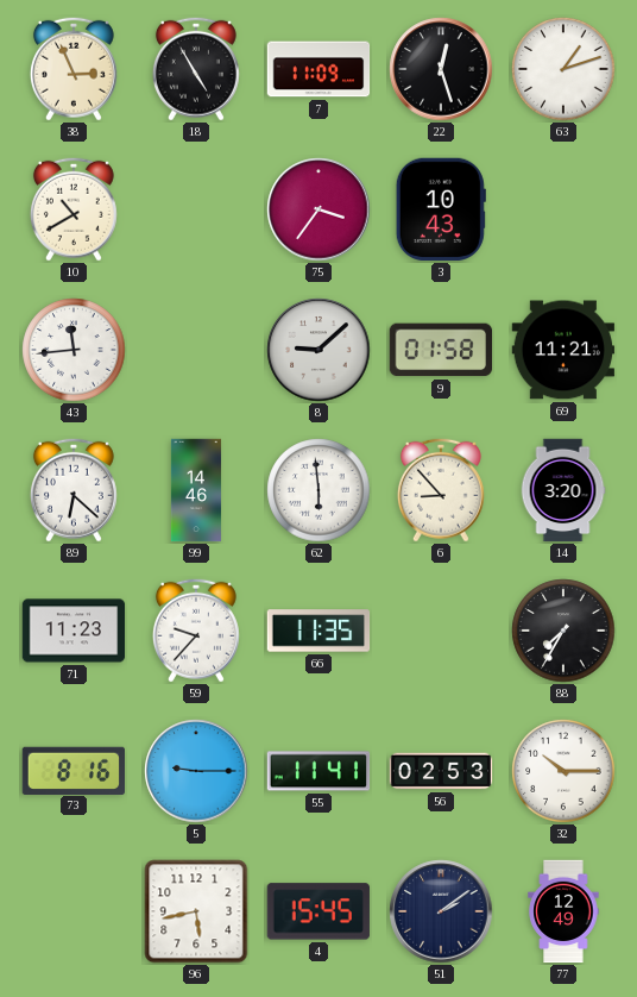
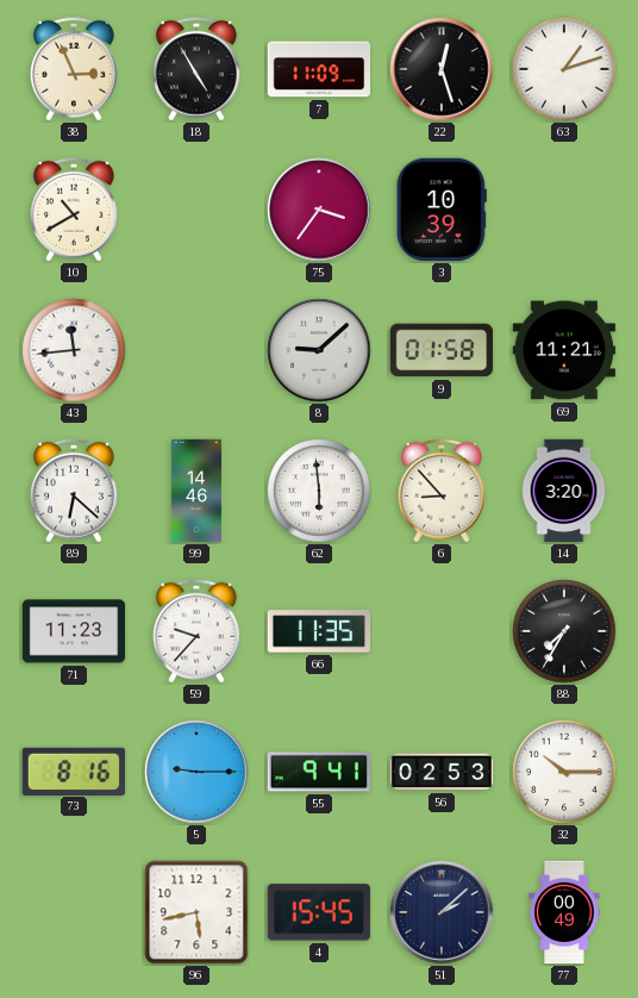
3: 10:43 -> 10:39
55: 11:41 -> 9:41
51: 2:09 -> 2:08
77: 12:49 -> 00:49
